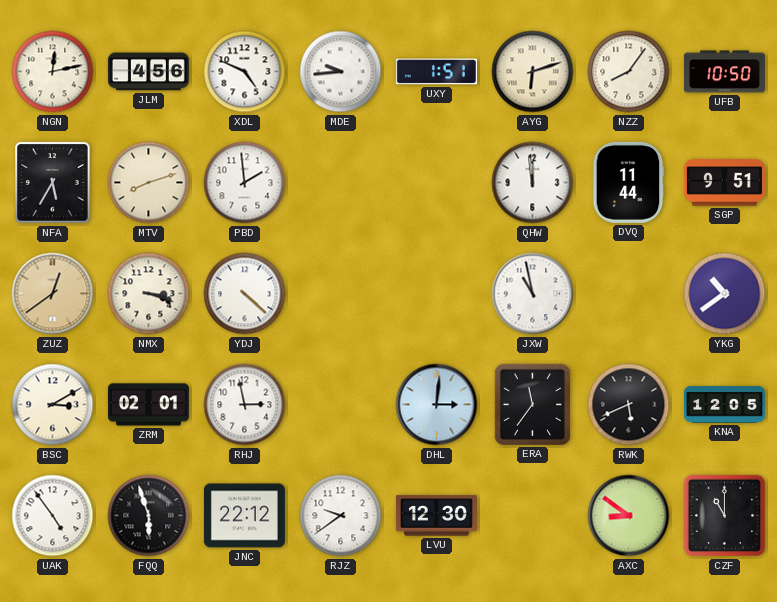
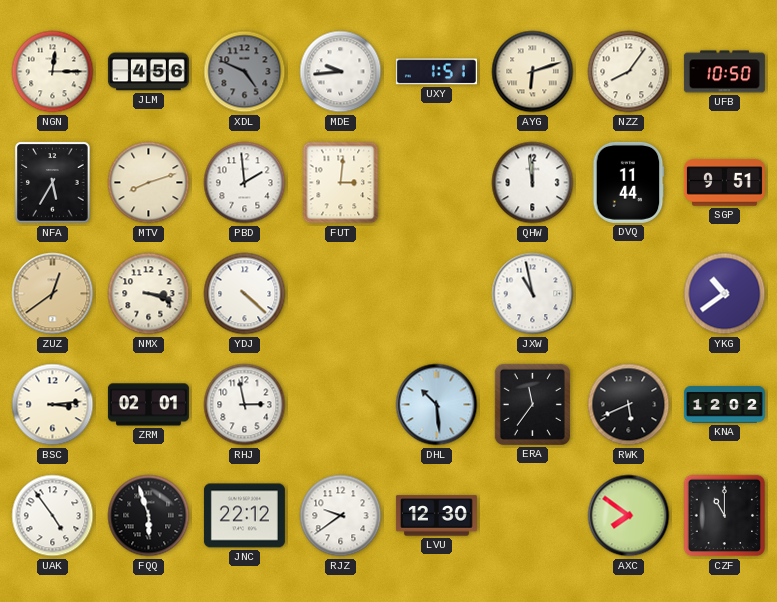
NGN: 12:13 -> 12:15
XDL dial: white -> grey
FUT: none -> 3:01
BSC: 3:10 -> 3:14
DHL: 3:01 -> 10:29
KNA: 12:05 -> 12:02
AXC: 8:51 -> 7:51
